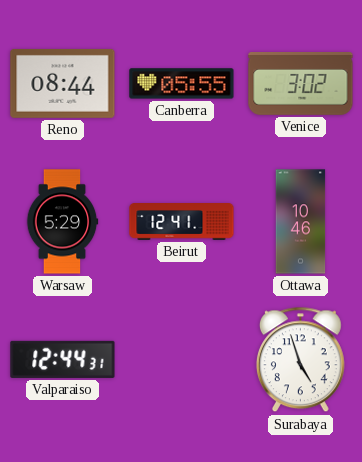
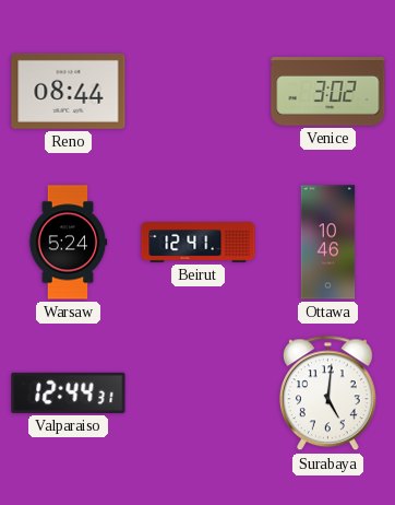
Canberra: 05:55 -> none
Warsaw: 5:29 -> 5:24
Surabaya: 4:57 -> 5:01
